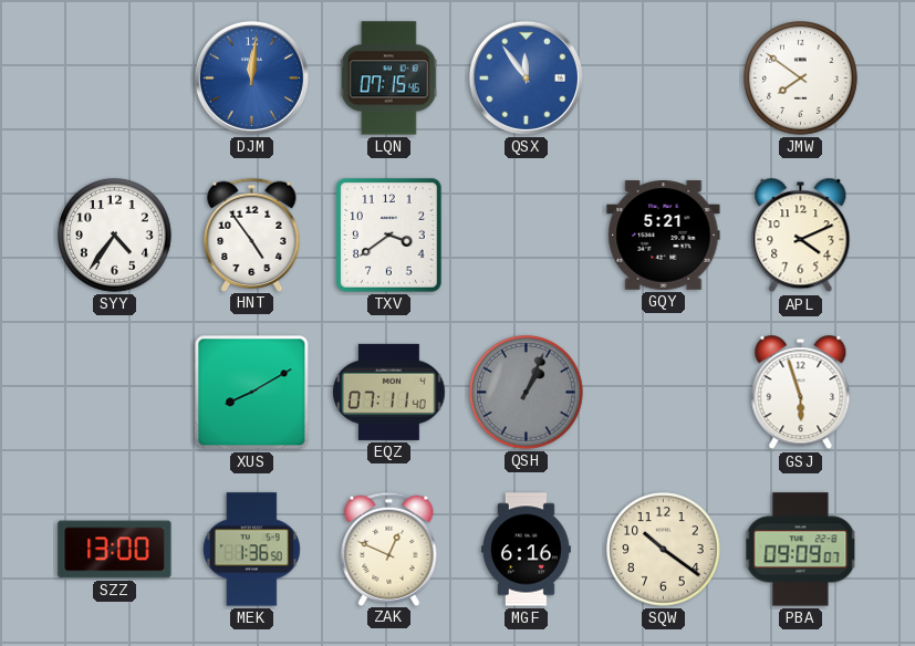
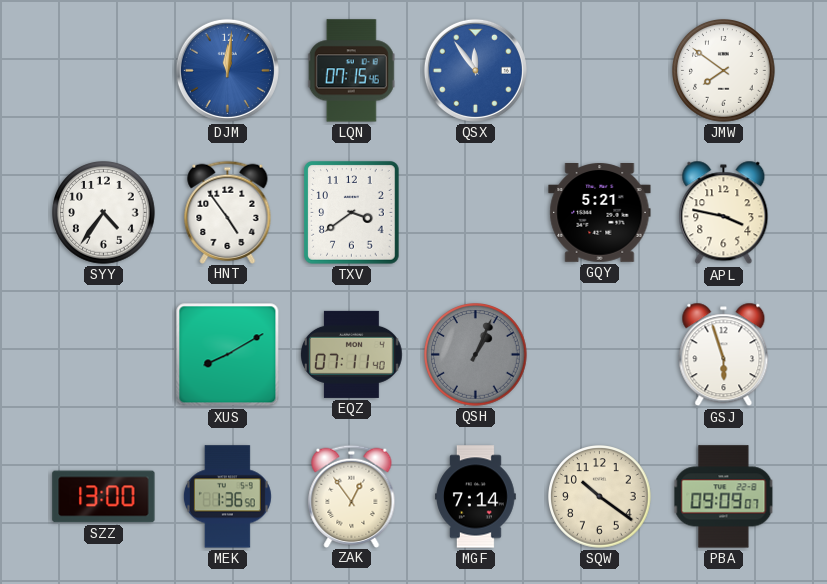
APL: 4:11 -> 3:47
ZAK: 12:49 -> 12:54
MGF: 6:16 -> 7:14
